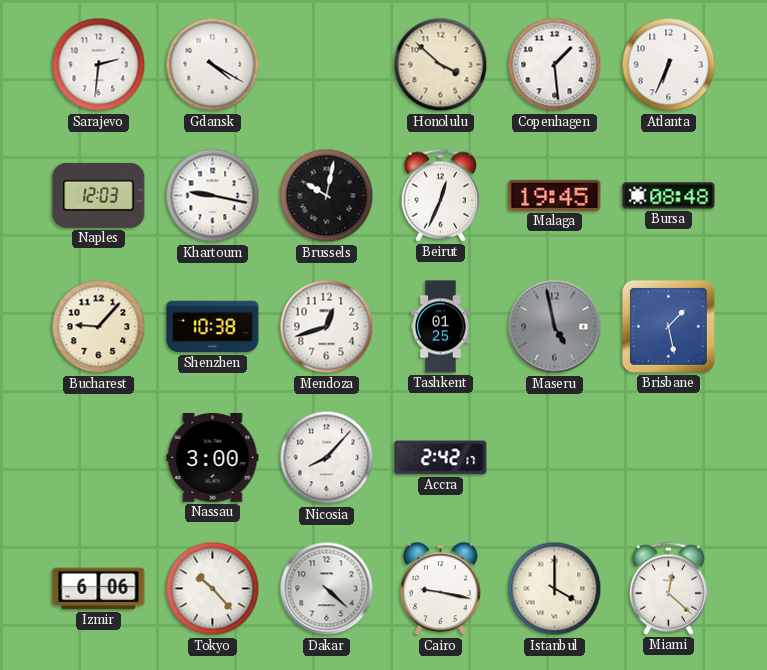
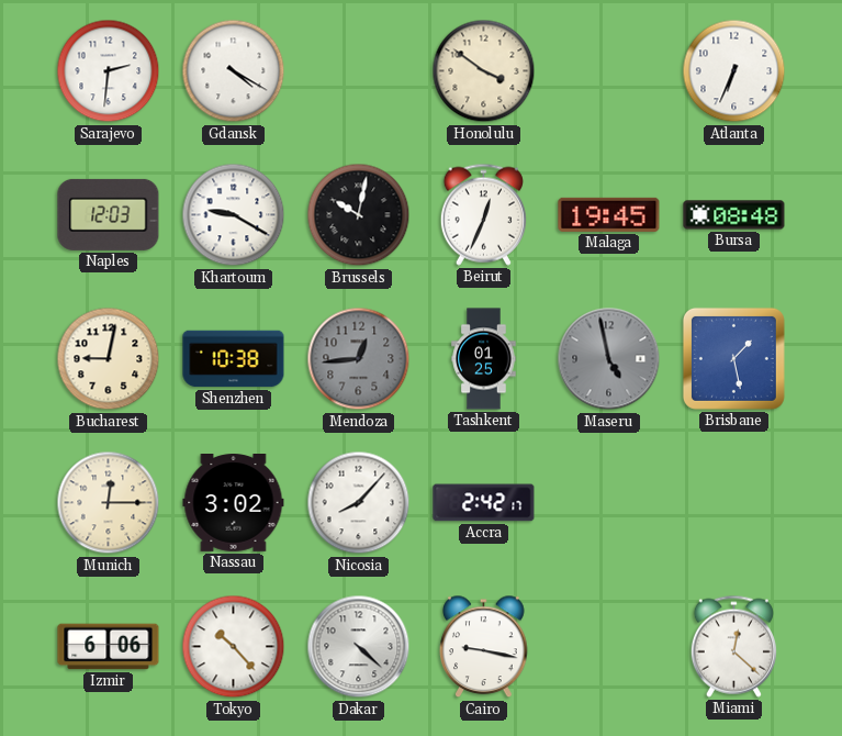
Honolulu: 3:52 -> 3:51
Copenhagen: 1:29 -> none
Khartoum: 9:17 -> 9:20
Bucharest: 9:07 -> 9:02
Mendoza: 12:42 -> 12:44
Mendoza dial: white -> grey
Munich: none -> 12:15
Nassau: 3:00 -> 3:02
Istanbul: 4:00 -> none
